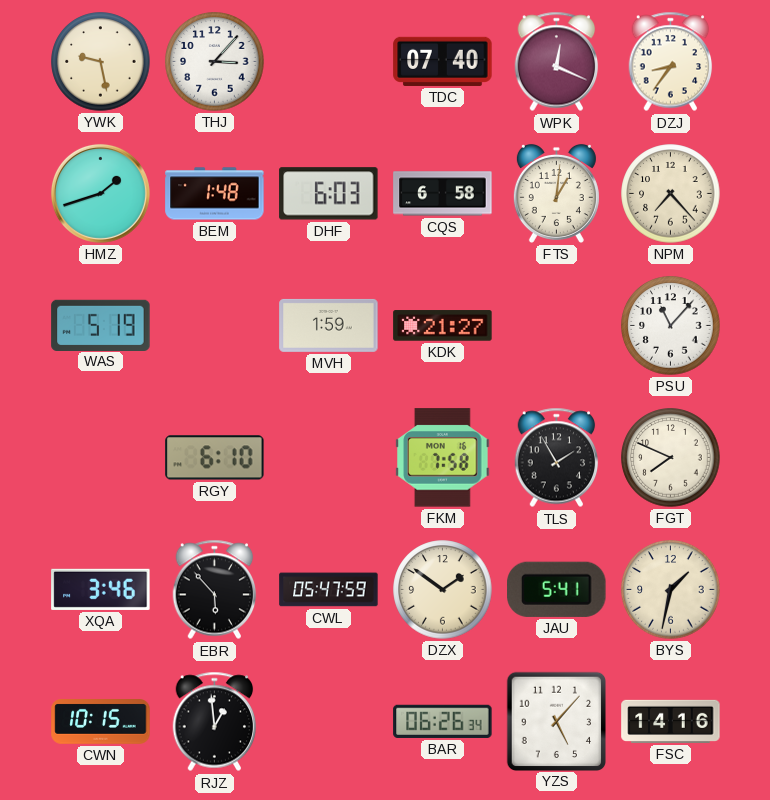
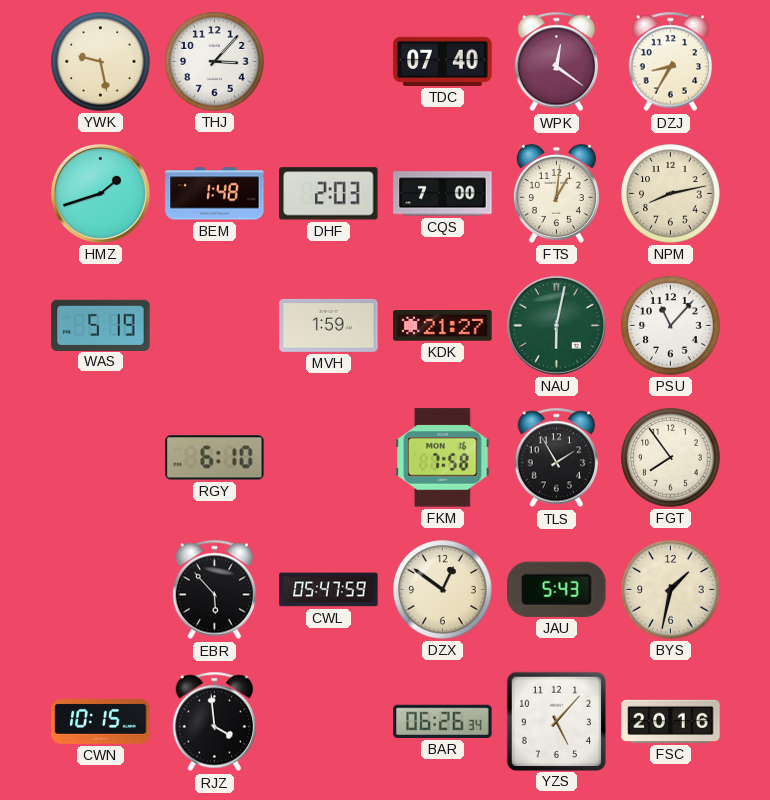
WPK: 12:19 -> 12:21
DZJ: 8:36 -> 8:35
DHF: 6:03 -> 2:03
CQS: 6:58 -> 7:00
NPM: 7:23 -> 8:13
NAU: none -> 6:02
FGT: 7:49 -> 7:54
XQA: 3:46 -> none
DZX: 1:51 -> 12:51
JAU: 5:41 -> 5:43
RJZ: 12:59 -> 3:59
FSC: 14:16 -> 20:16
